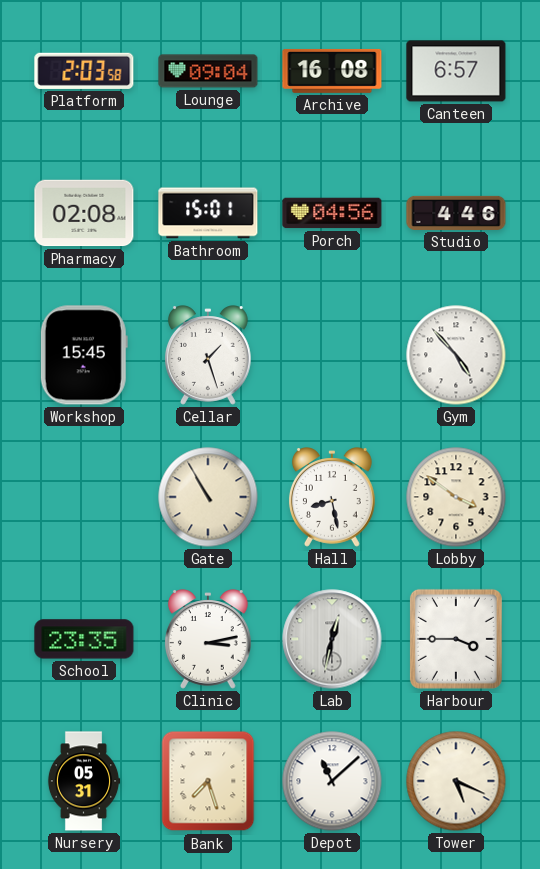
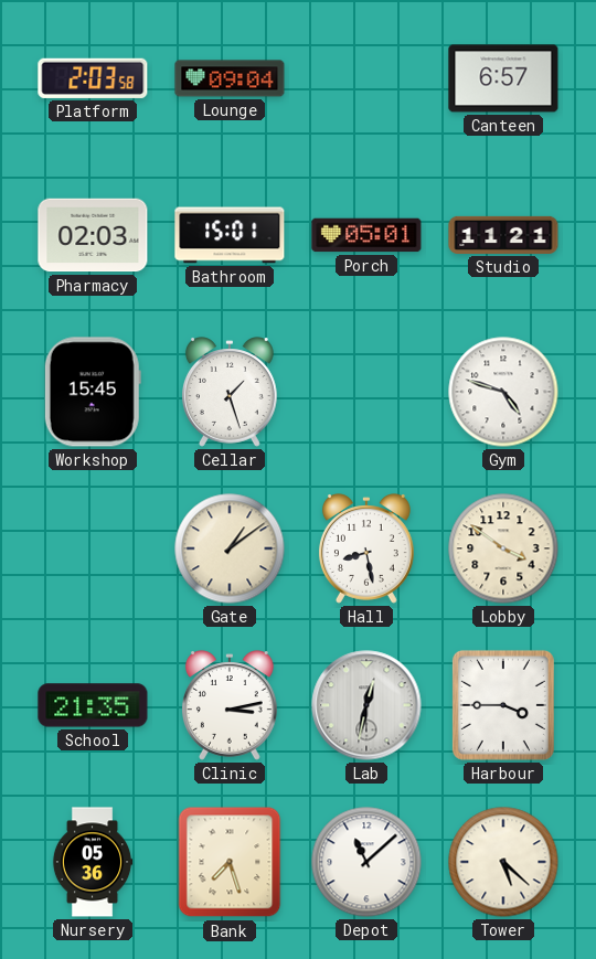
Archive: 16:08 -> none
Pharmacy: 02:08 -> 02:03
Porch: 04:56 -> 05:01
Studio: 4:46 -> 11:21
Gym: 4:53 -> 4:48
Gate: 10:55 -> 1:09
School: 23:35 -> 21:35
Nursery: 05:31 -> 05:36
Tower: 5:19 -> 5:22
